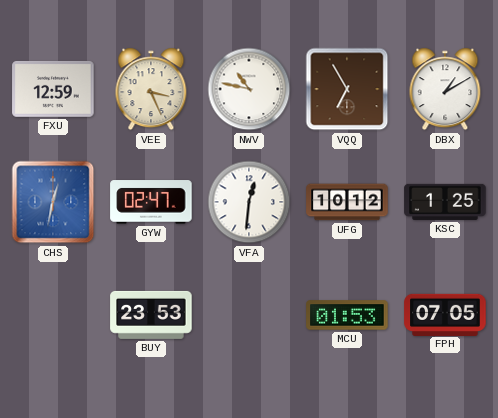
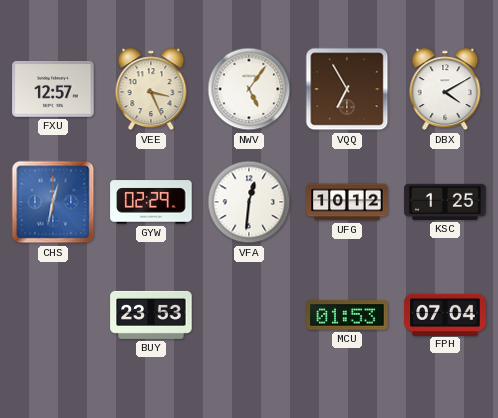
FXU: 12:59 -> 12:57
NWV: 10:47 -> 5:06
DBX: 1:10 -> 4:10
GYW: 02:47 -> 02:29
FPH: 07:05 -> 07:04
